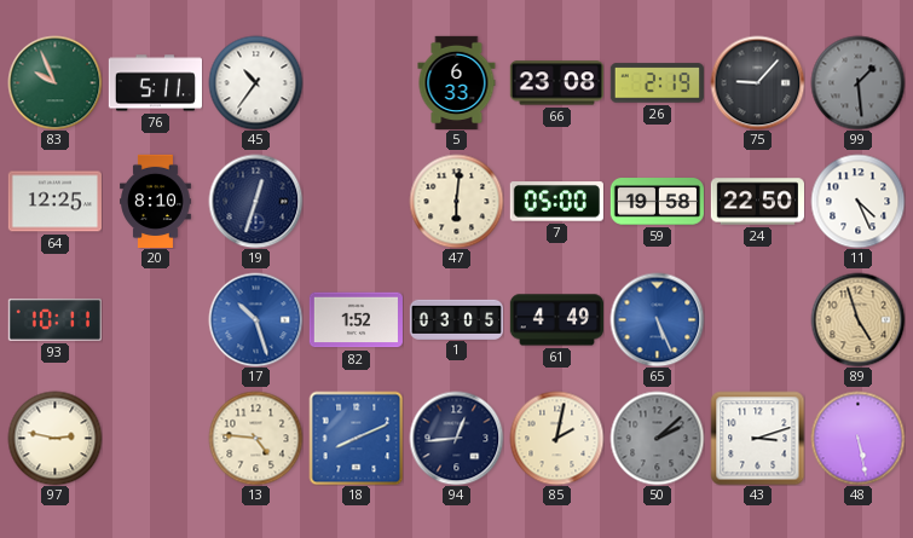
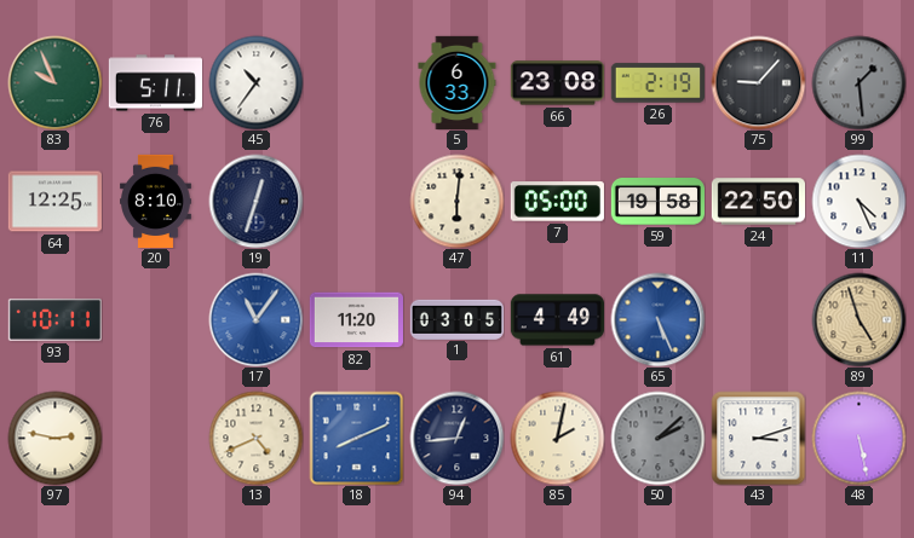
17: 10:27 -> 11:06
82: 1:52 -> 11:20
13: 4:46 -> 4:41
